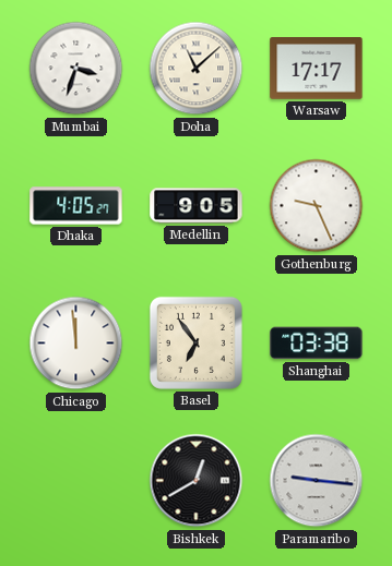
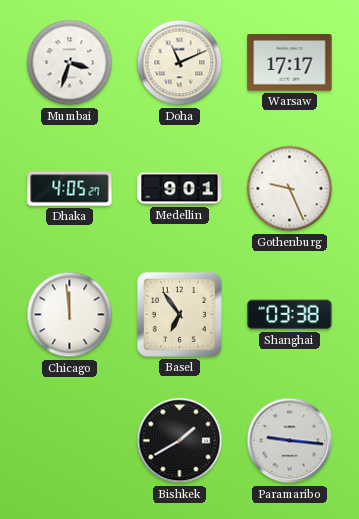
Doha: 11:08 -> 11:11
Medellin: 9:05 -> 9:01
Bishkek: 12:40 -> 1:40
